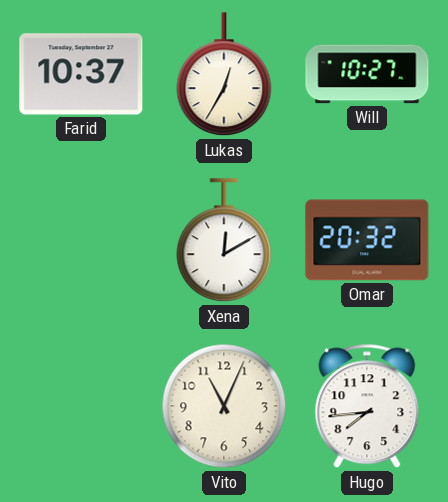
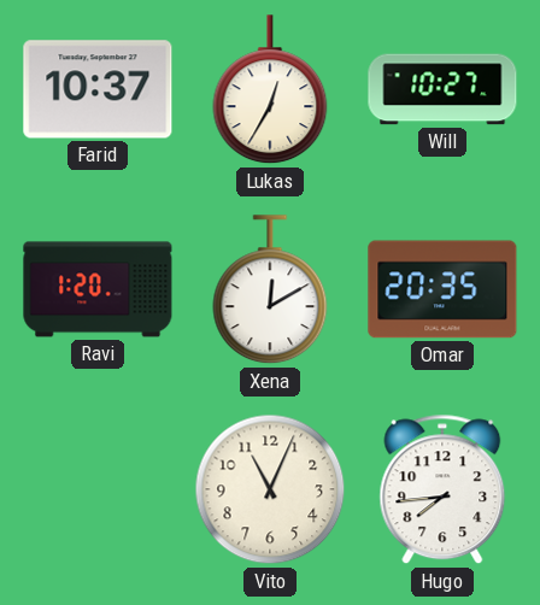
Ravi: none -> 1:20
Omar: 20:32 -> 20:35
